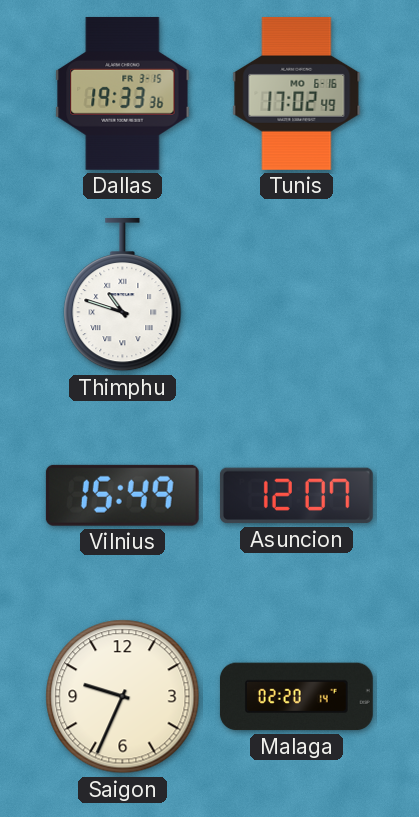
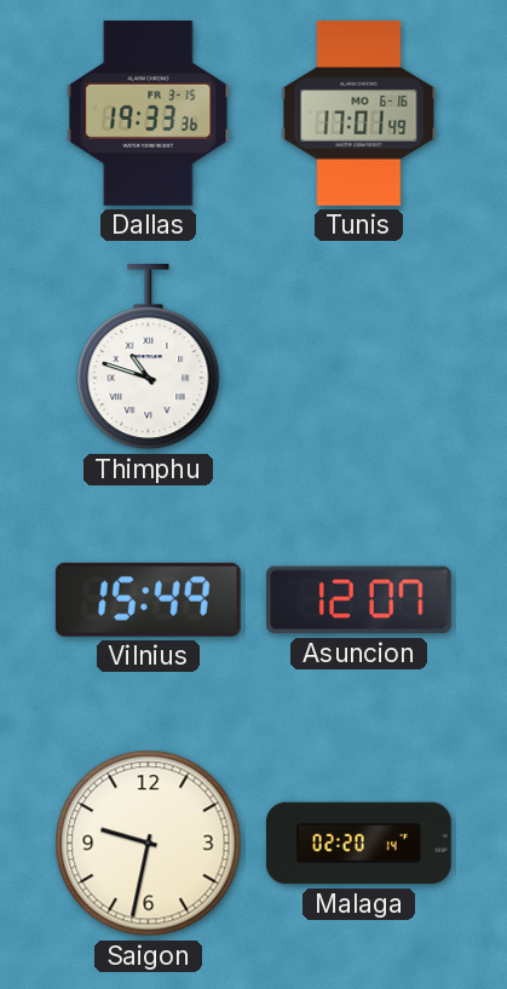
Tunis: 17:02 -> 17:01
Saigon: 9:34 -> 9:32
